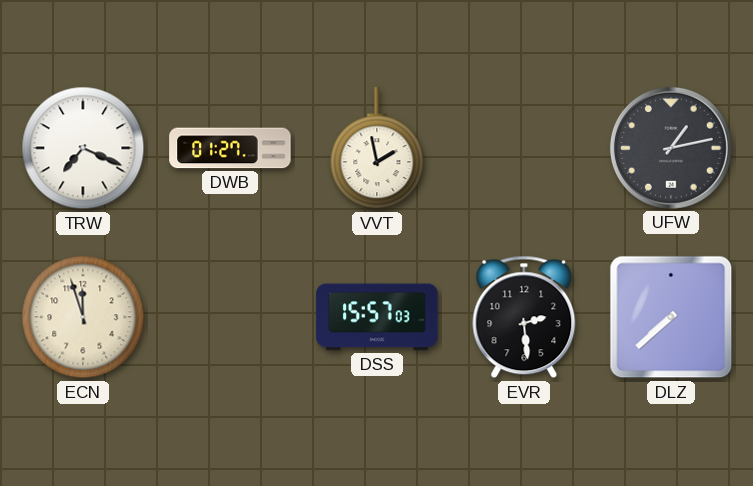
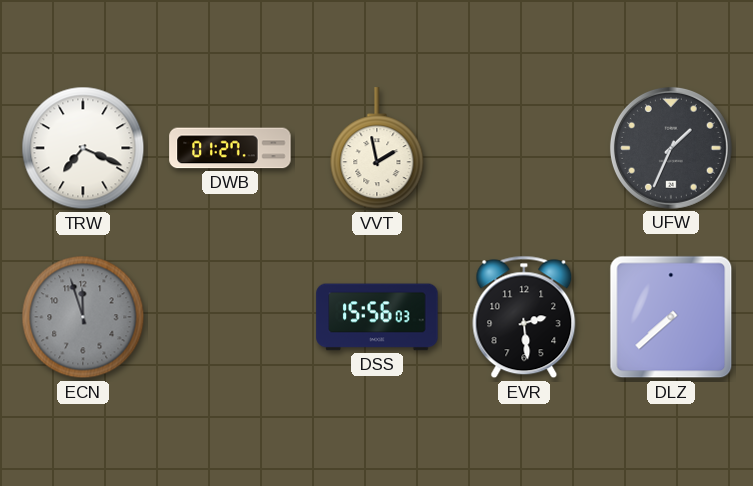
UFW: 1:13 -> 1:34
ECN dial: cream -> grey
DSS: 15:57 -> 15:56
